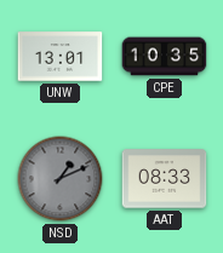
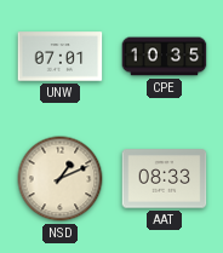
UNW: 13:01 -> 07:01
NSD dial: grey -> cream
